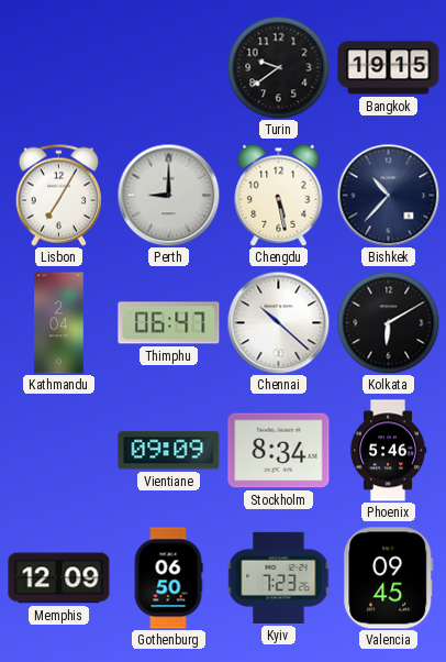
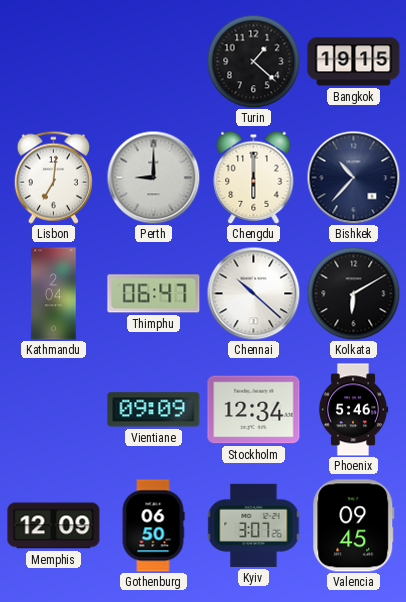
Turin: 9:39 -> 1:22
Lisbon: 7:05 -> 7:01
Chengdu: 5:28 -> 6:00
Stockholm: 8:34 -> 12:34
Kyiv: 7:23 -> 3:07
